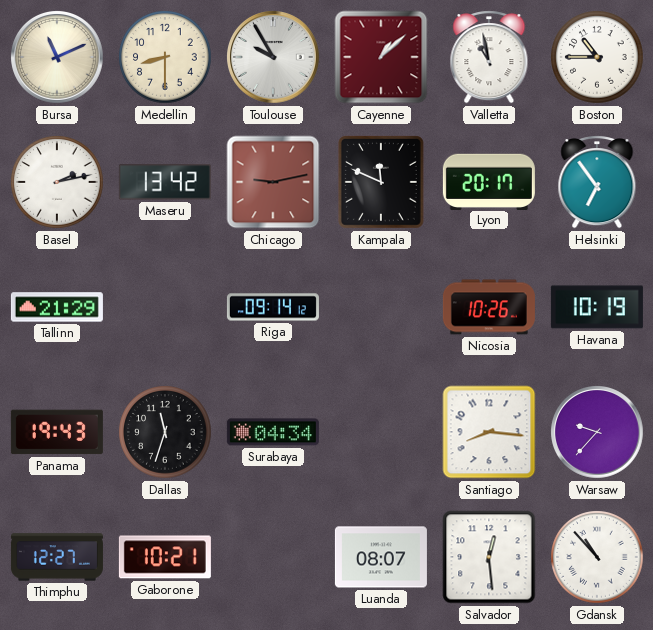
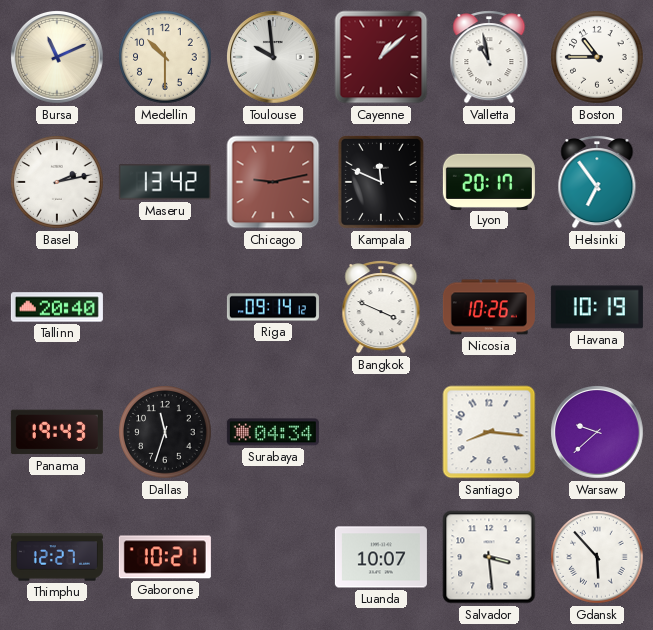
Medellin: 8:30 -> 10:30
Toulouse: 9:55 -> 9:59
Tallinn: 21:29 -> 20:40
Bangkok: none -> 3:49
Warsaw: 9:37 -> 9:38
Luanda: 08:07 -> 10:07
Salvador: 12:29 -> 3:29
Gdansk: 10:53 -> 5:53
